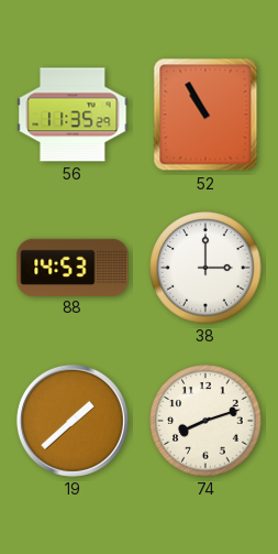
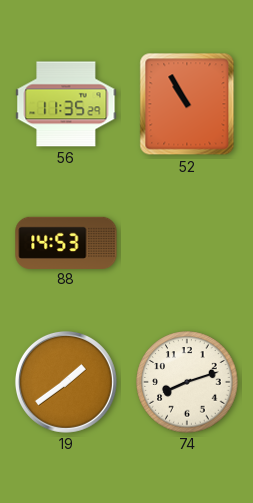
38: 3:00 -> none
19: 1:38 -> 1:39
